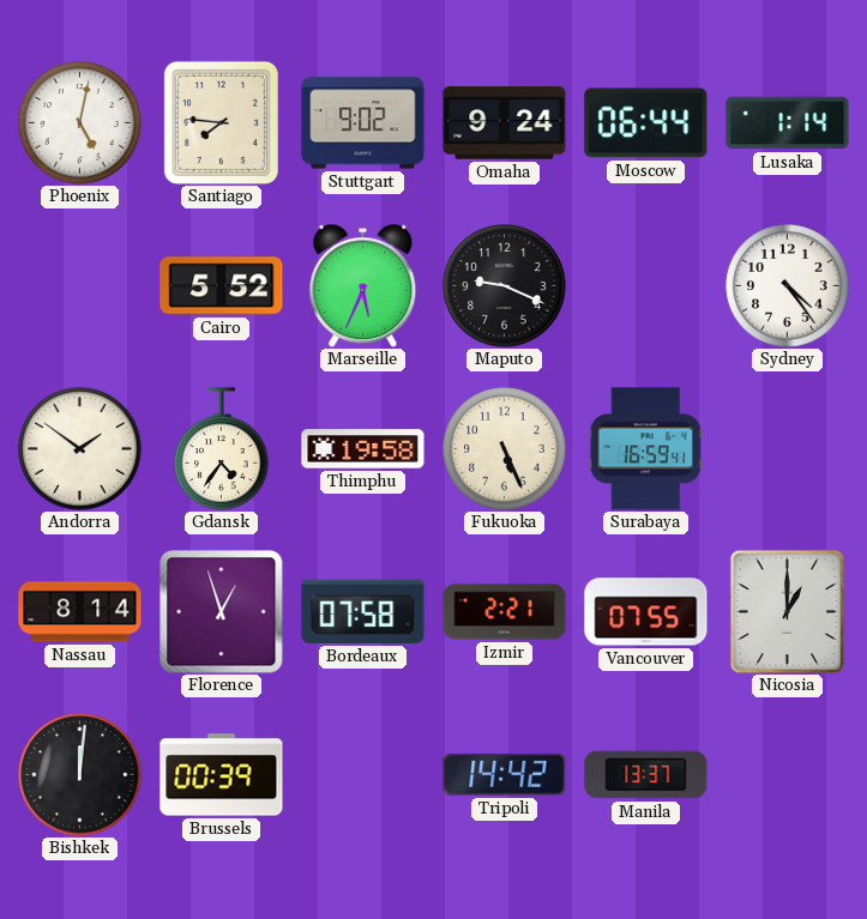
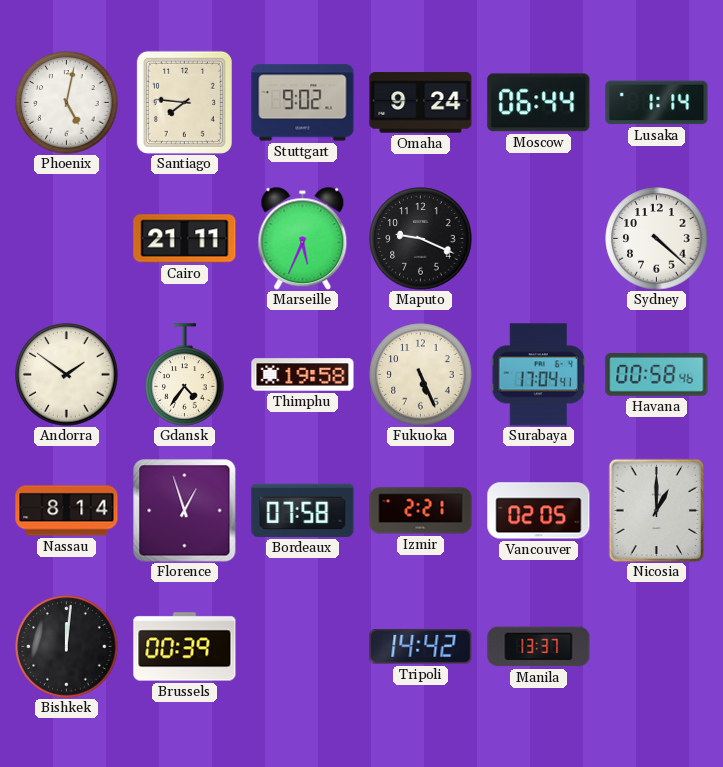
Cairo: 5:52 -> 21:11
Sydney: 4:24 -> 4:22
Surabaya: 16:59 -> 17:04
Havana: none -> 00:58
Vancouver: 07:55 -> 02:05
